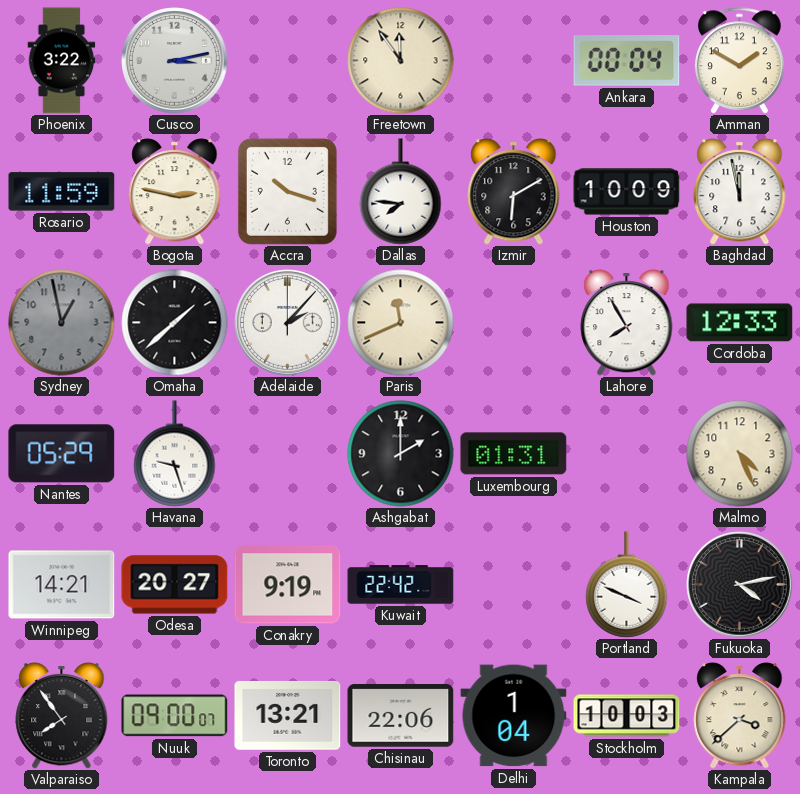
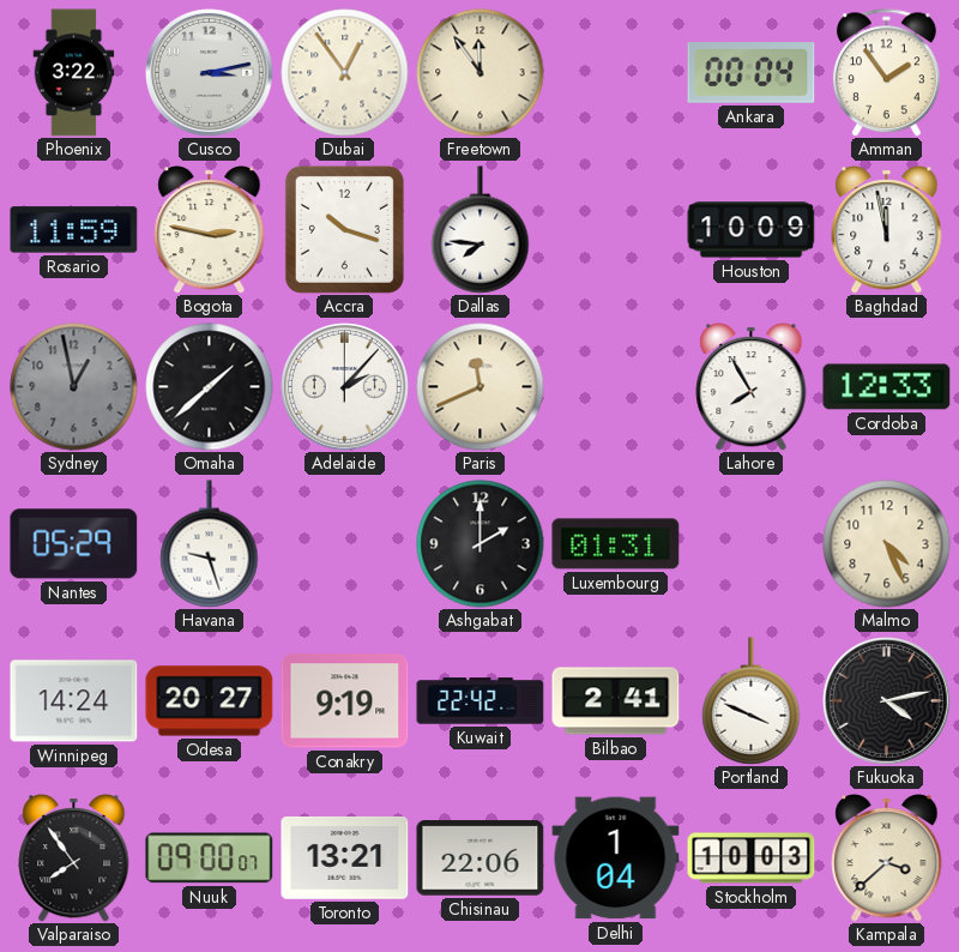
Dubai: none -> 12:54
Amman: 1:50 -> 1:54
Izmir: 6:10 -> none
Winnipeg: 14:21 -> 14:24
Bilbao: none -> 2:41
